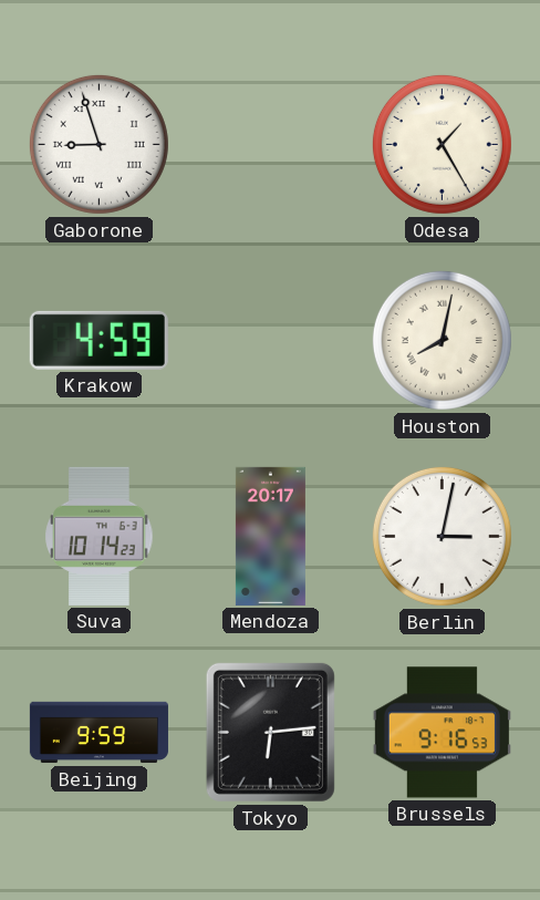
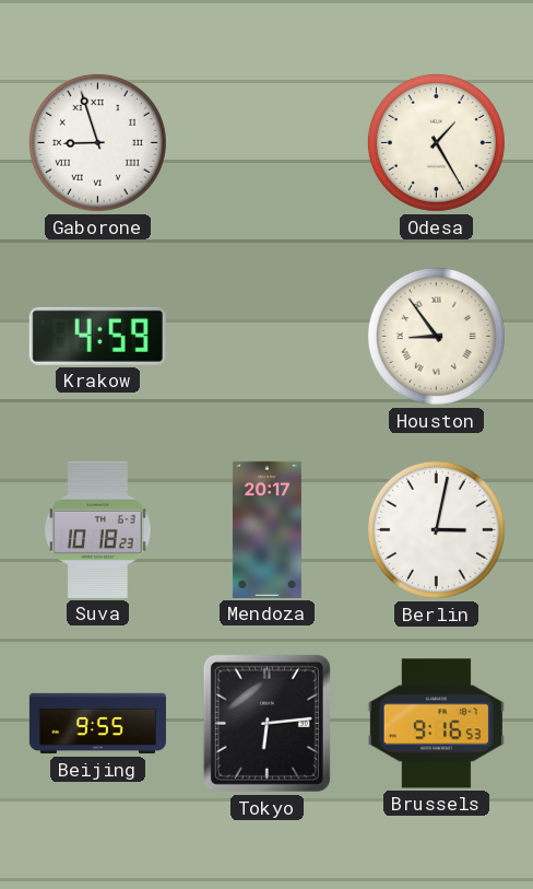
Houston: 8:02 -> 8:54
Suva: 10:14 -> 10:18
Beijing: 9:59 -> 9:55
